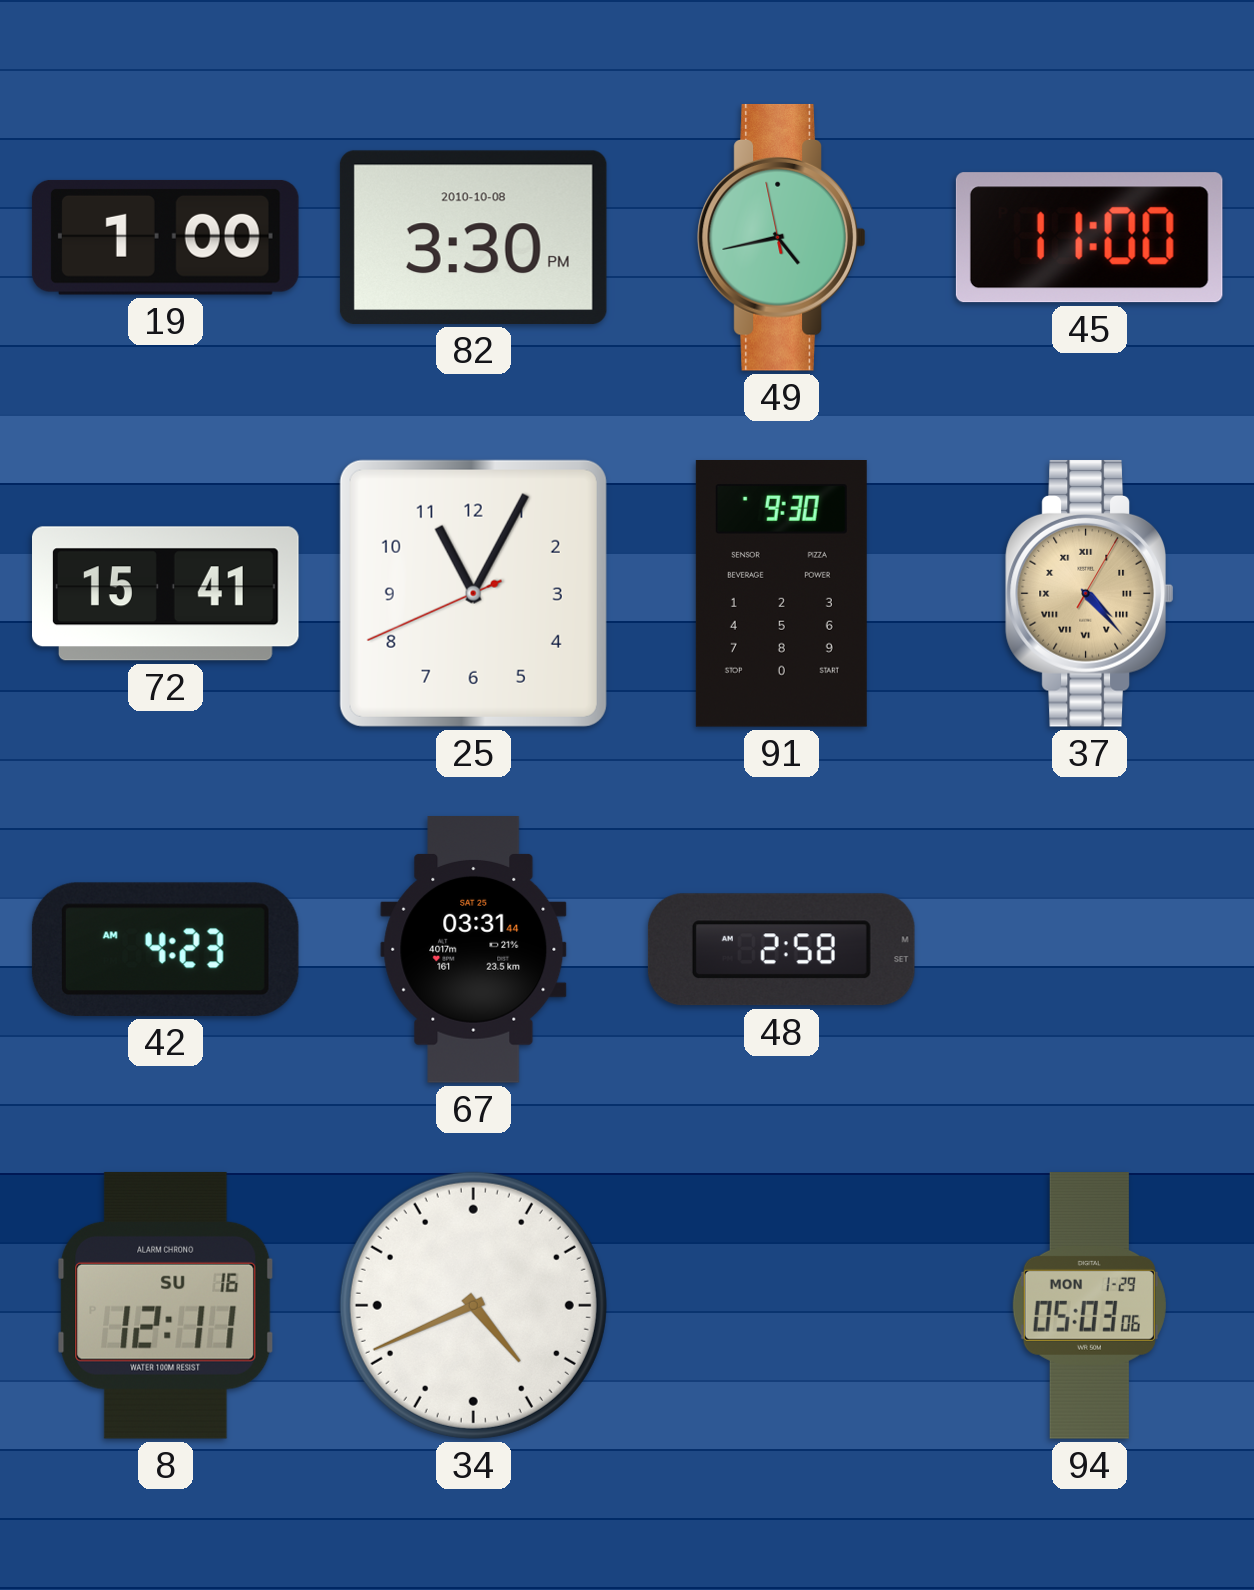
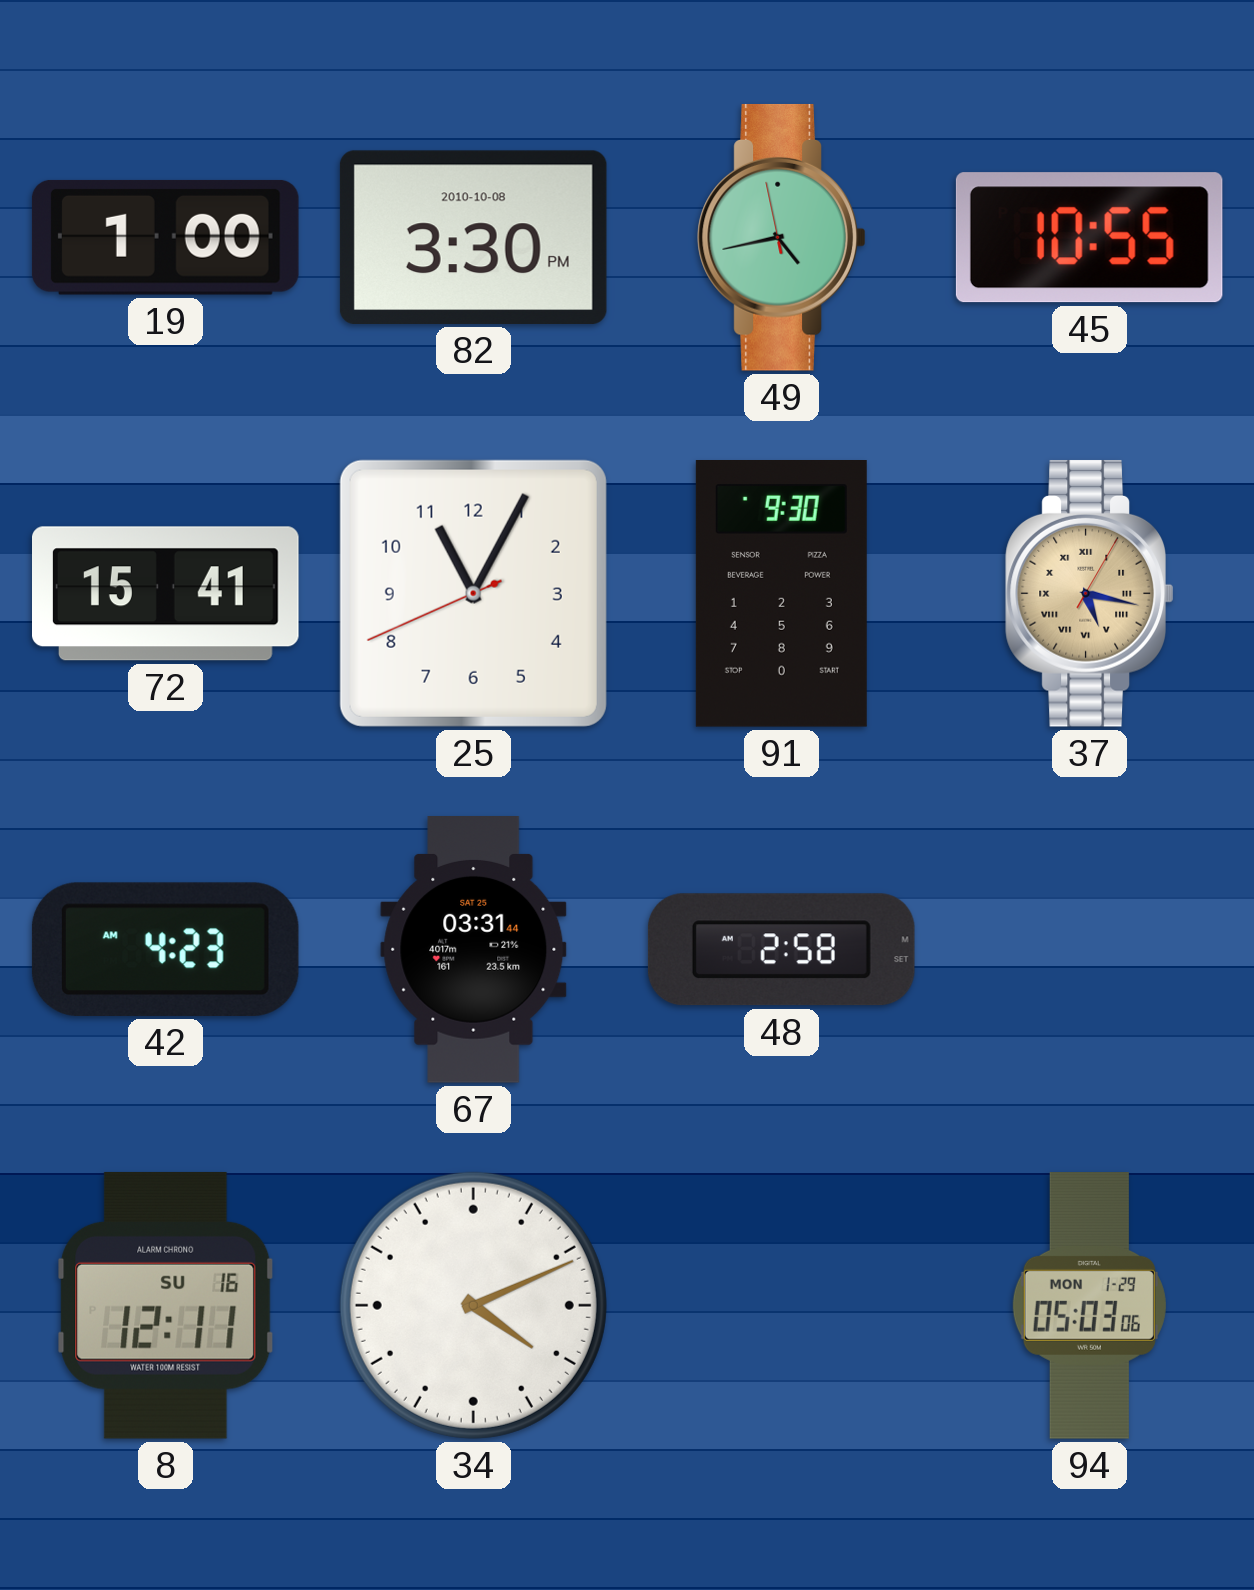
45: 11:00 -> 10:55
37: 4:23 -> 5:17
34: 4:41 -> 4:11
